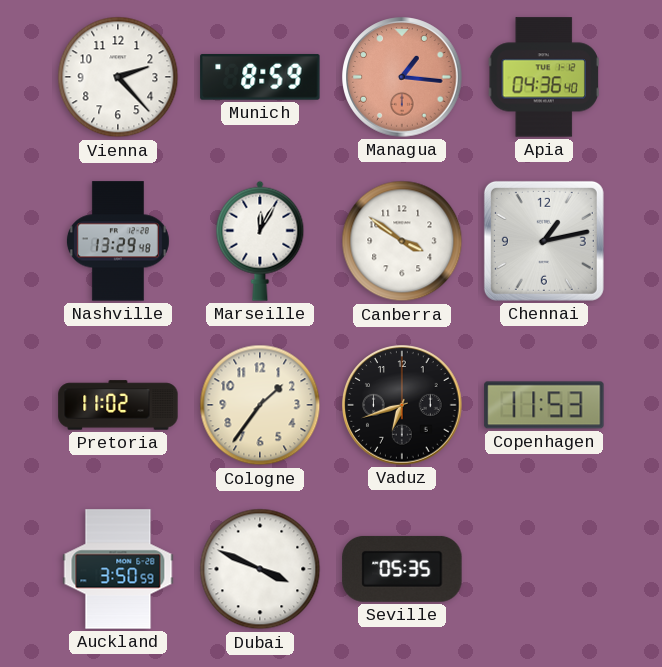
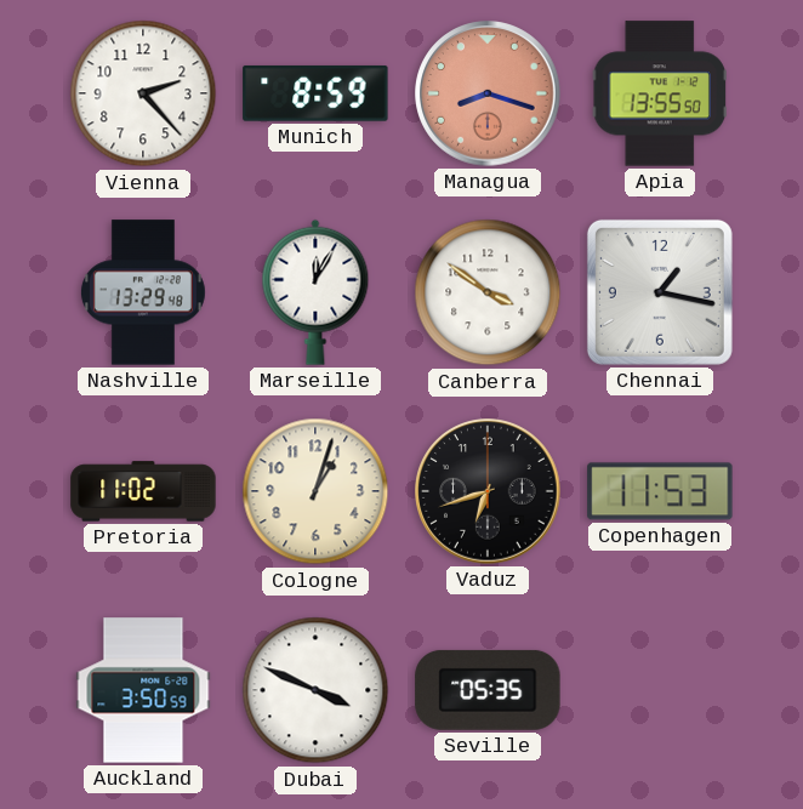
Managua: 1:16 -> 8:18
Apia: 04:36 -> 13:55
Chennai: 1:13 -> 1:17
Cologne: 1:36 -> 1:03
